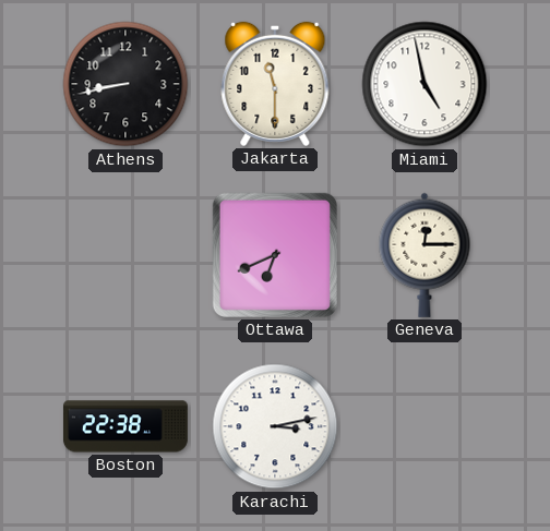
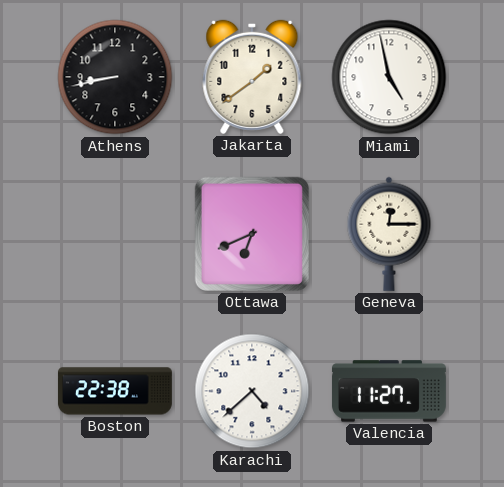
Jakarta: 11:30 -> 1:39
Karachi: 3:13 -> 4:38
Valencia: none -> 11:27
